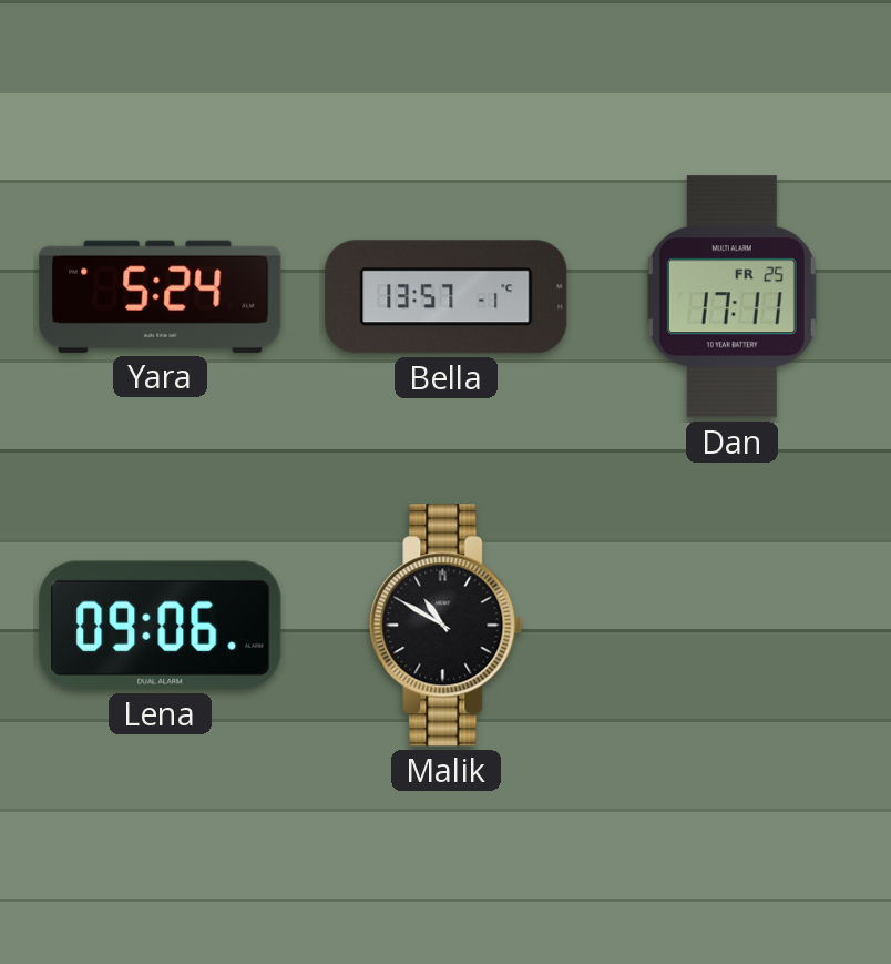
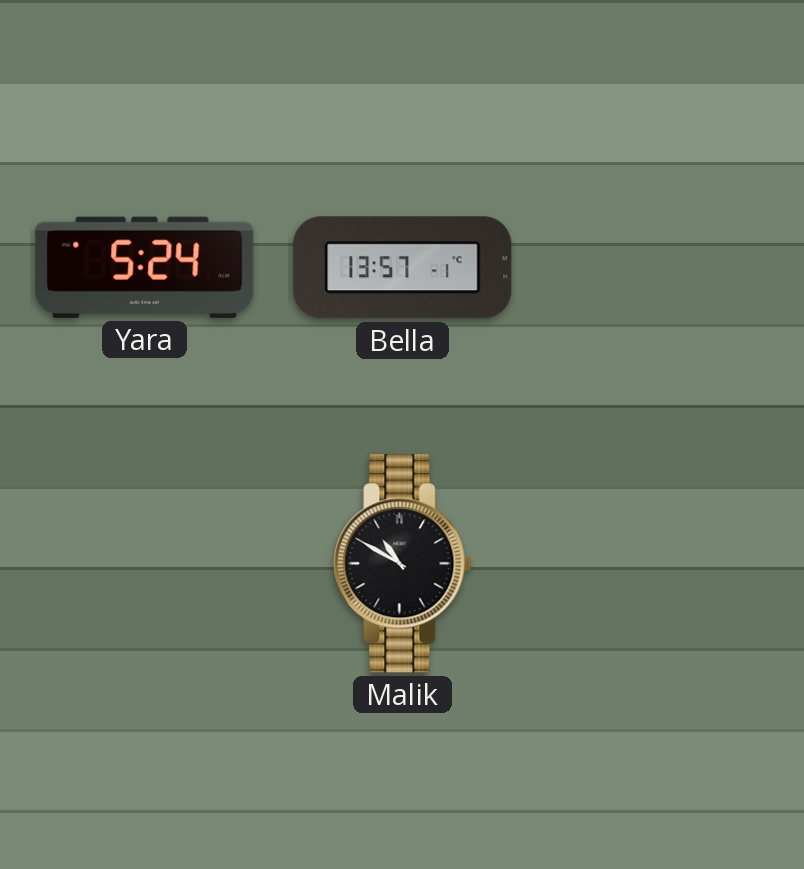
Dan: 17:11 -> none
Lena: 09:06 -> none
